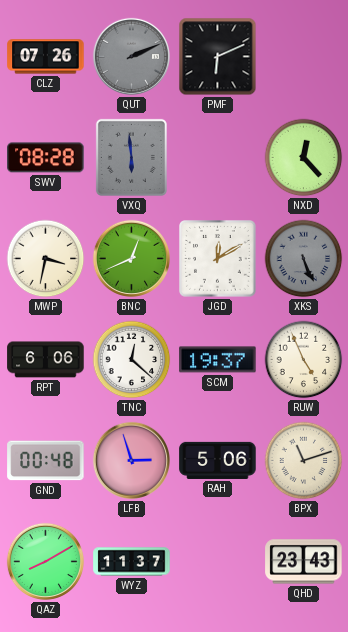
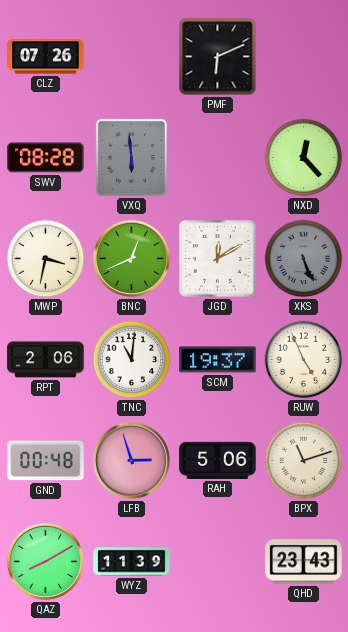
QUT: 2:11 -> none
RPT: 6:06 -> 2:06
TNC: 12:22 -> 11:01
WYZ: 11:37 -> 11:39
